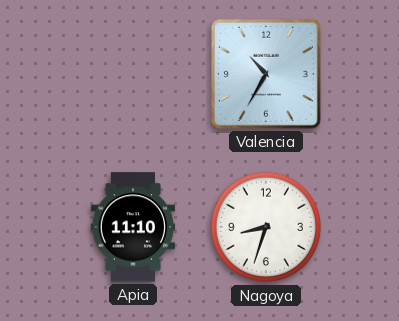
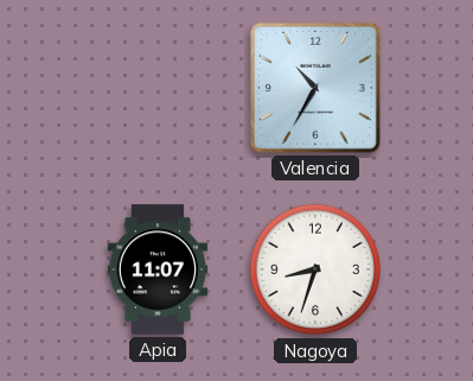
Apia: 11:10 -> 11:07
